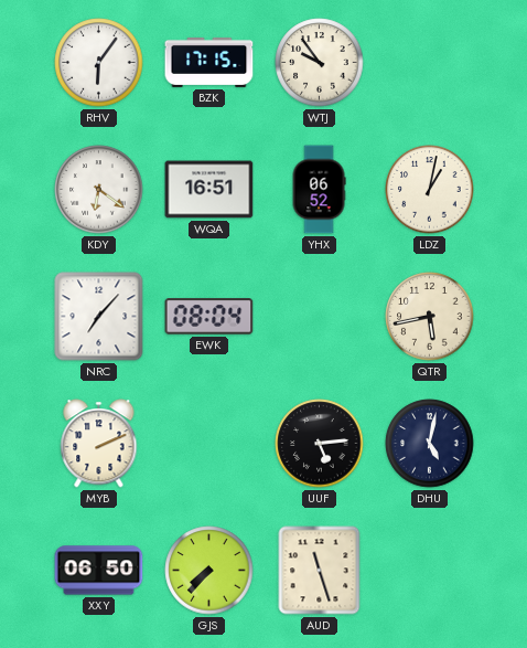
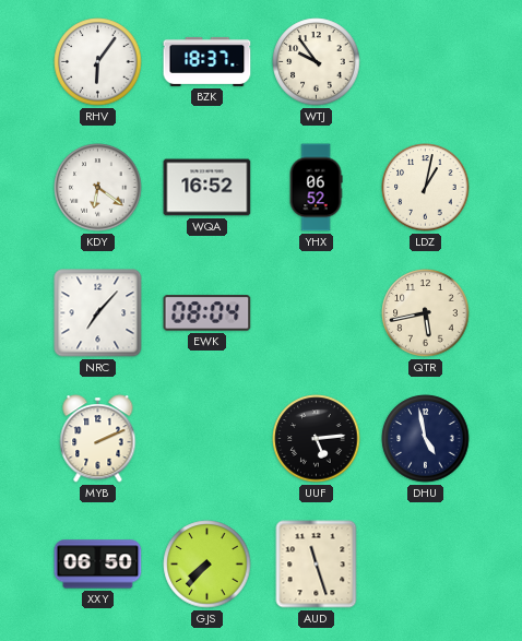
BZK: 17:15 -> 18:37
WQA: 16:51 -> 16:52
DHU: 5:02 -> 4:58
